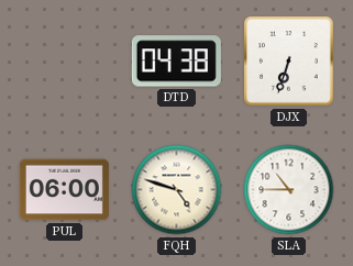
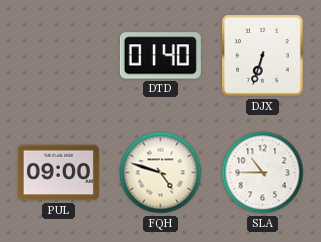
DTD: 04:38 -> 01:40
PUL: 06:00 -> 09:00
